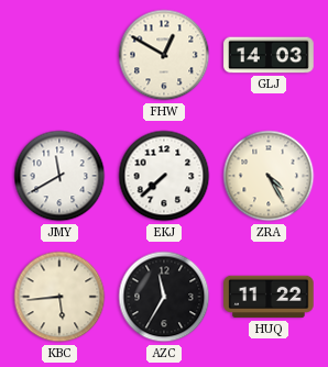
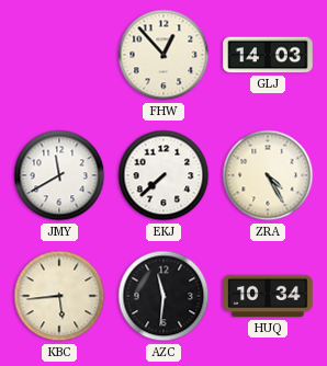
FHW: 12:50 -> 12:53
AZC: 11:35 -> 11:31
HUQ: 11:22 -> 10:34
